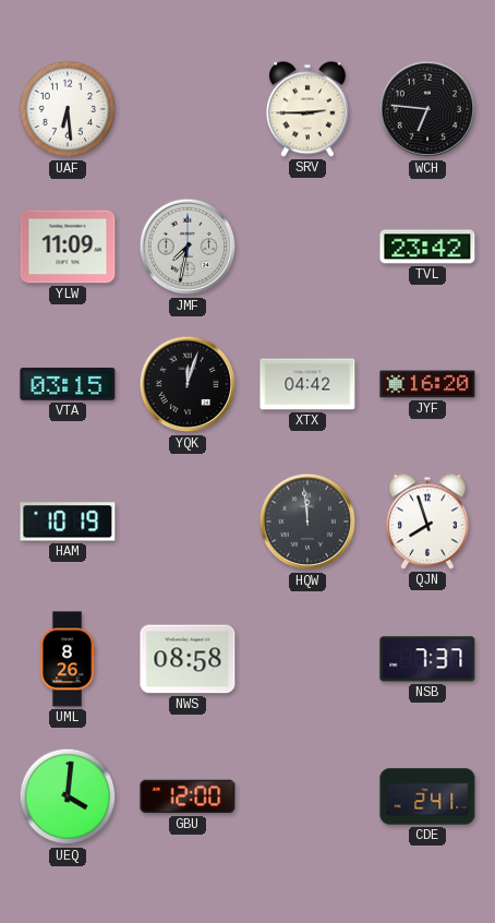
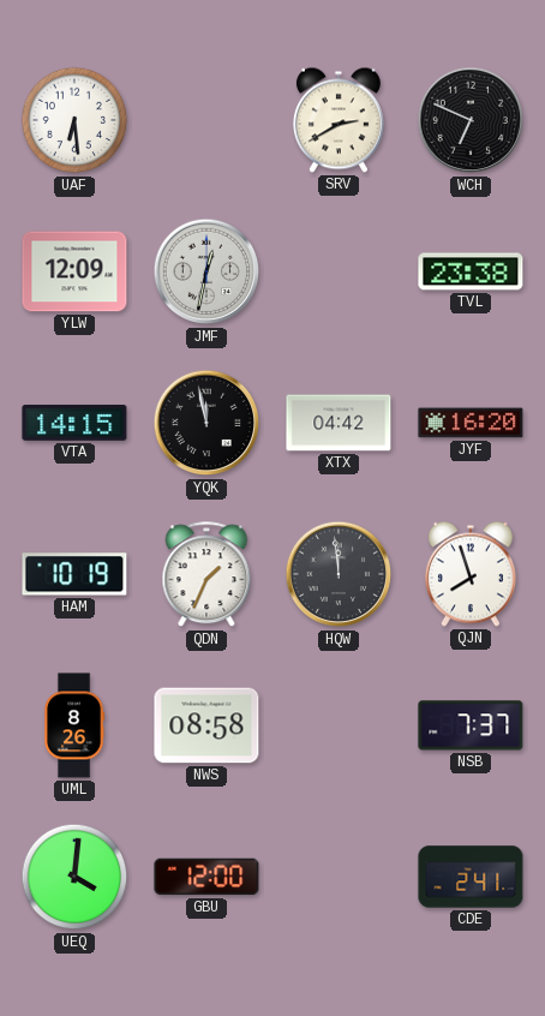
SRV: 2:45 -> 2:40
WCH: 6:46 -> 6:49
YLW: 11:09 -> 12:09
JMF: 7:32 -> 12:32
TVL: 23:42 -> 23:38
VTA: 03:15 -> 14:15
YQK: 12:03 -> 11:58
QDN: none -> 1:34
